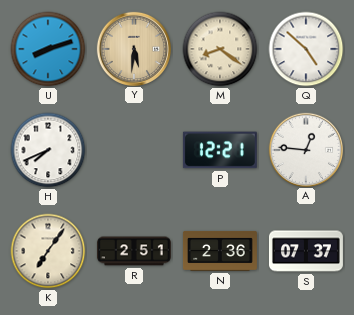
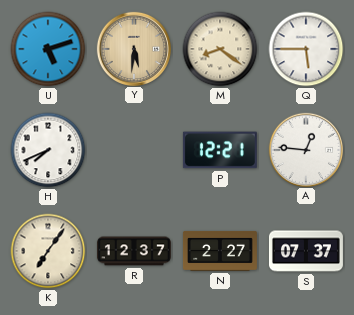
U: 8:12 -> 5:12
Q: 4:52 -> 5:45
R: 2:51 -> 12:37
N: 2:36 -> 2:27
